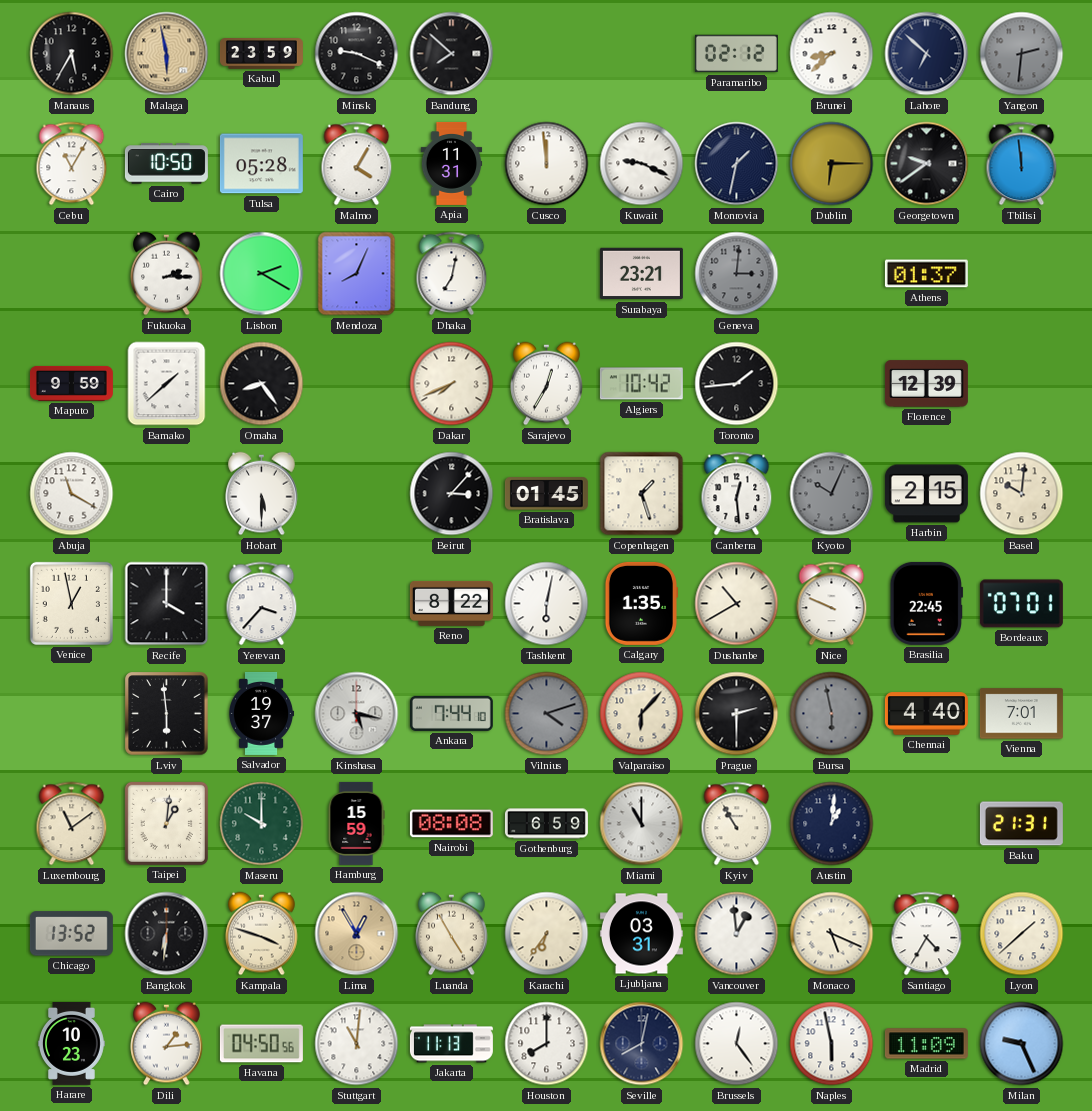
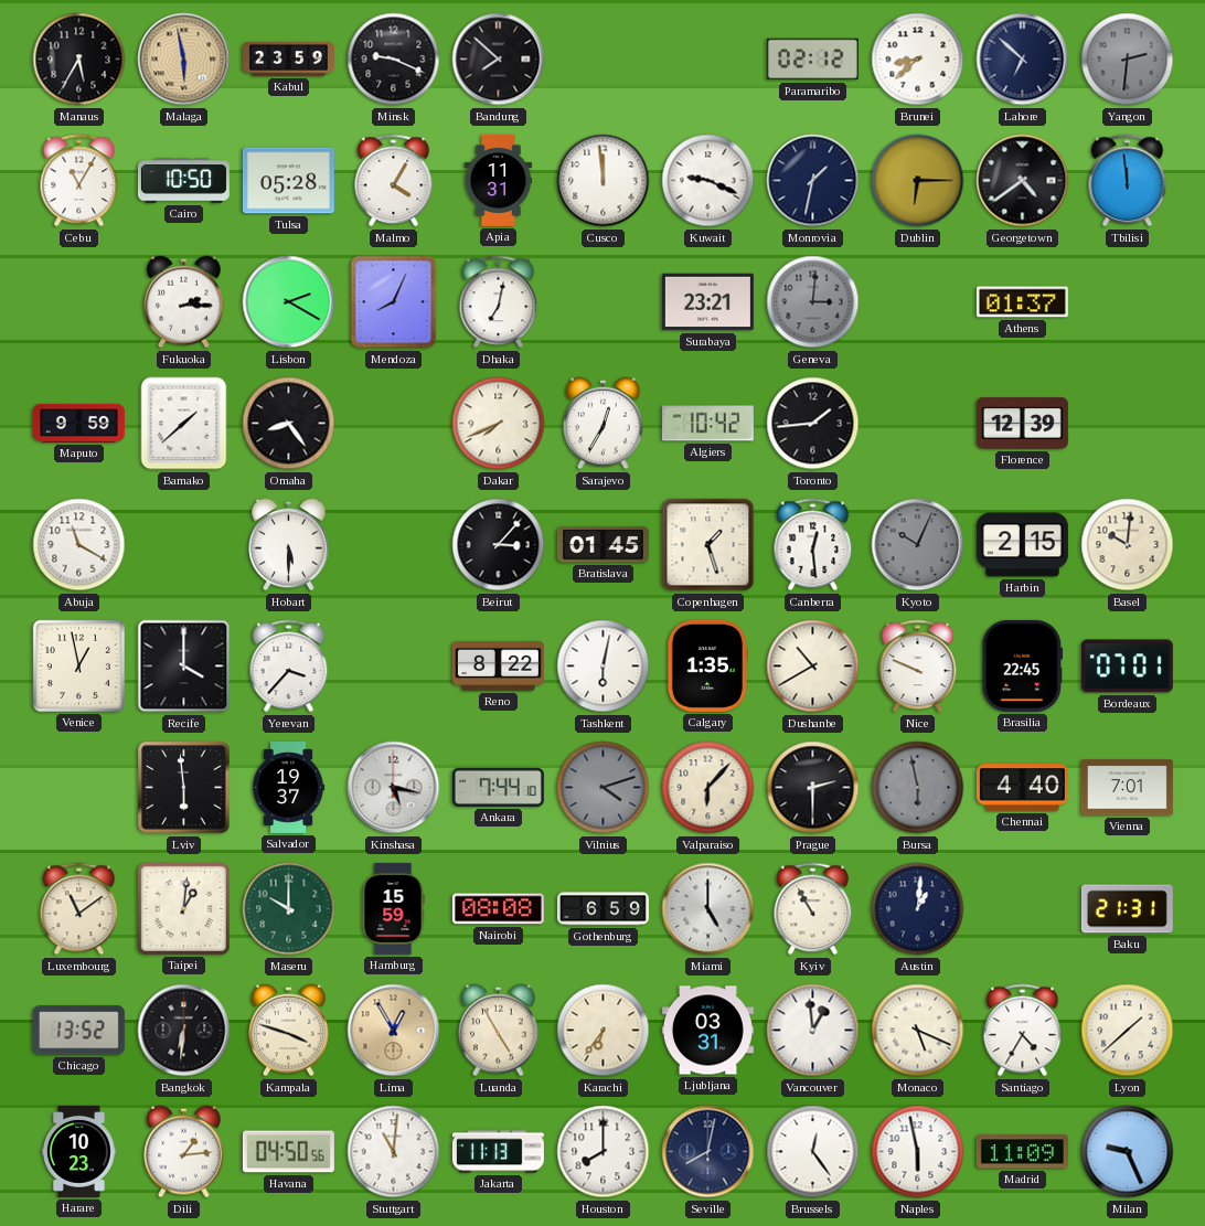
Georgetown: 9:39 -> 4:39
Miami: 11:00 -> 5:00
